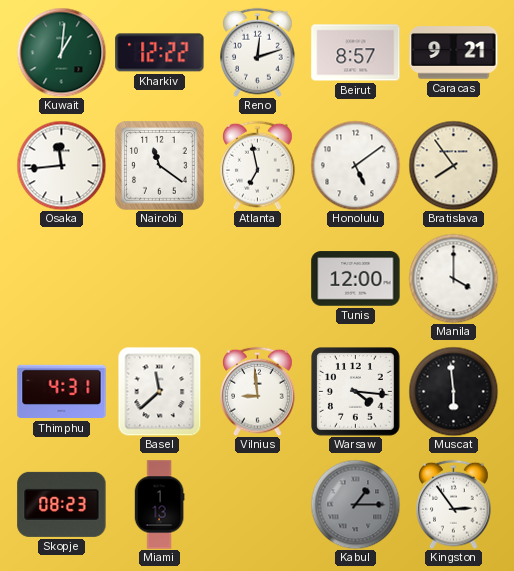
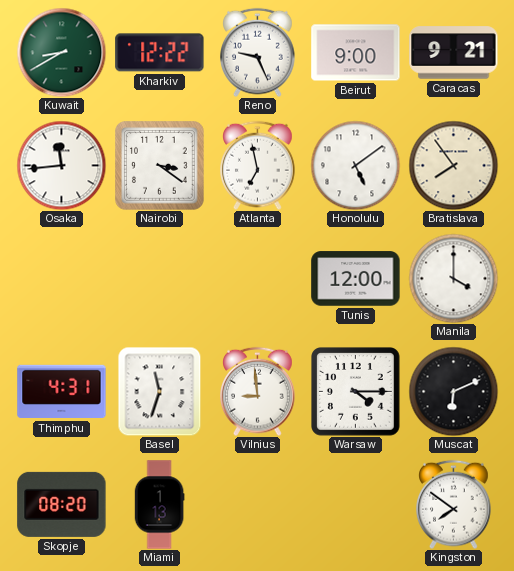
Kuwait: 1:01 -> 8:40
Reno: 12:12 -> 9:26
Beirut: 8:57 -> 9:00
Nairobi: 11:21 -> 3:21
Basel: 11:38 -> 11:33
Warsaw: 4:16 -> 4:15
Muscat: 5:59 -> 6:11
Skopje: 08:23 -> 08:20
Kabul: 1:15 -> none
Kingston: 2:54 -> 7:51
